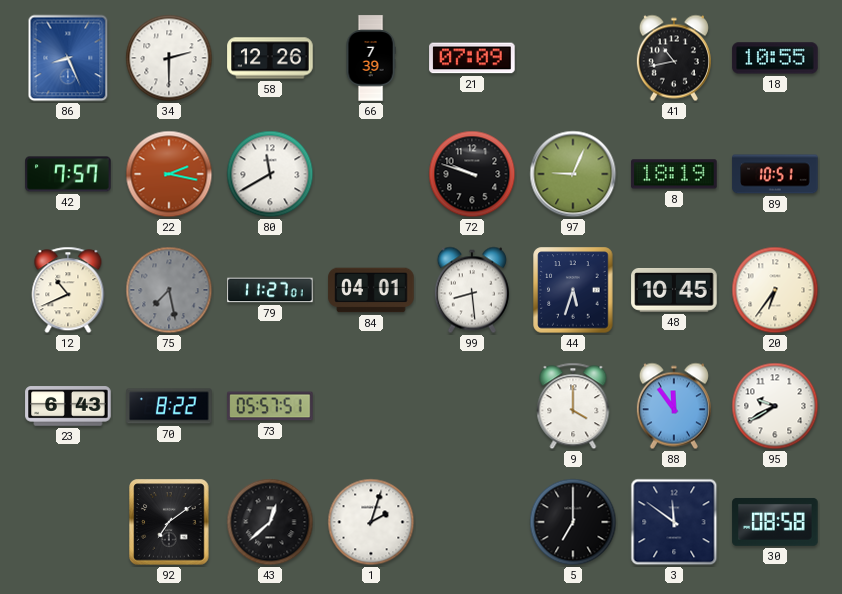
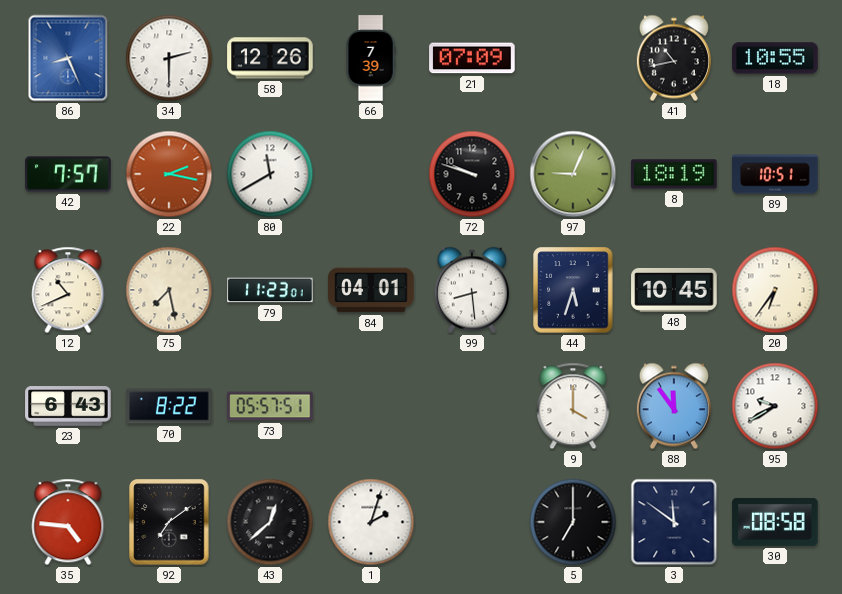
75 dial: grey -> cream
79: 11:27 -> 11:23
35: none -> 4:46
